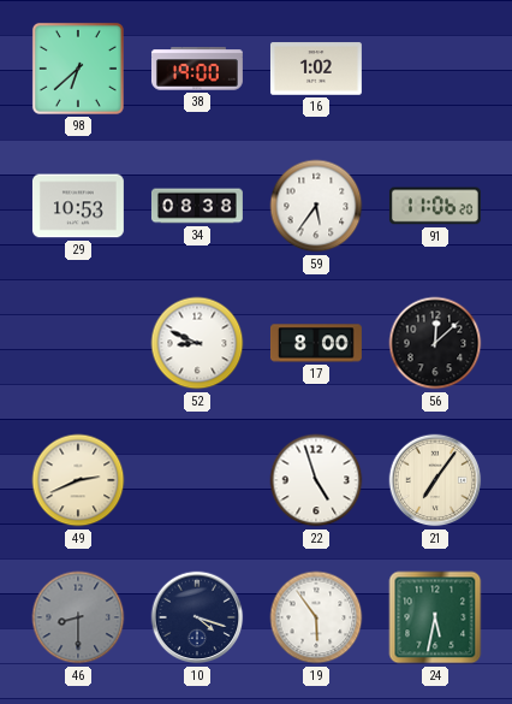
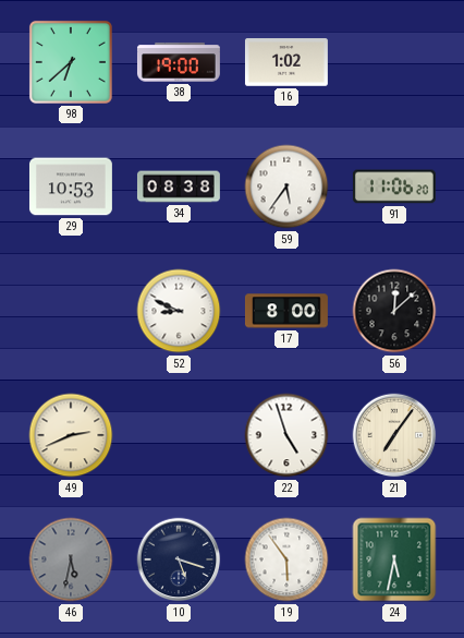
46: 8:30 -> 5:32
10: 4:18 -> 5:18
